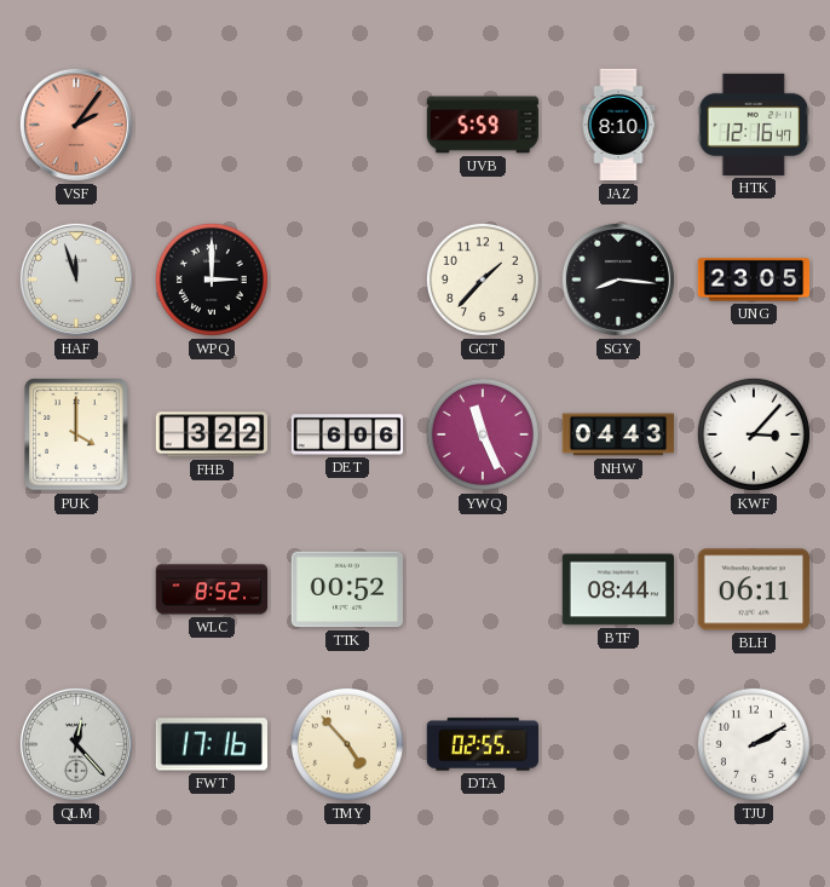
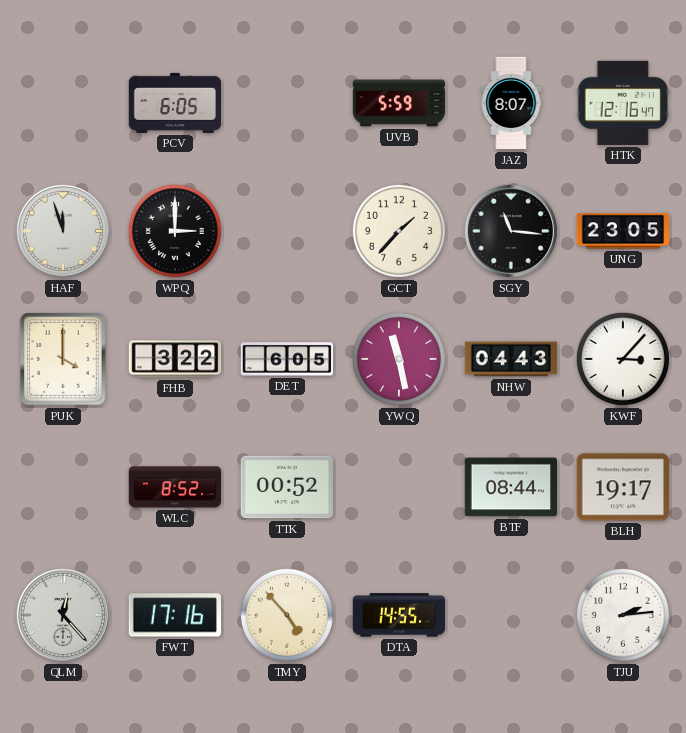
VSF: 2:06 -> none
PCV: none -> 6:05
JAZ: 8:10 -> 8:07
SGY: 8:16 -> 11:16
DET: 6:06 -> 6:05
YWQ: 11:26 -> 11:28
BLH: 06:11 -> 19:17
DTA: 02:55 -> 14:55
TJU: 2:10 -> 2:14
